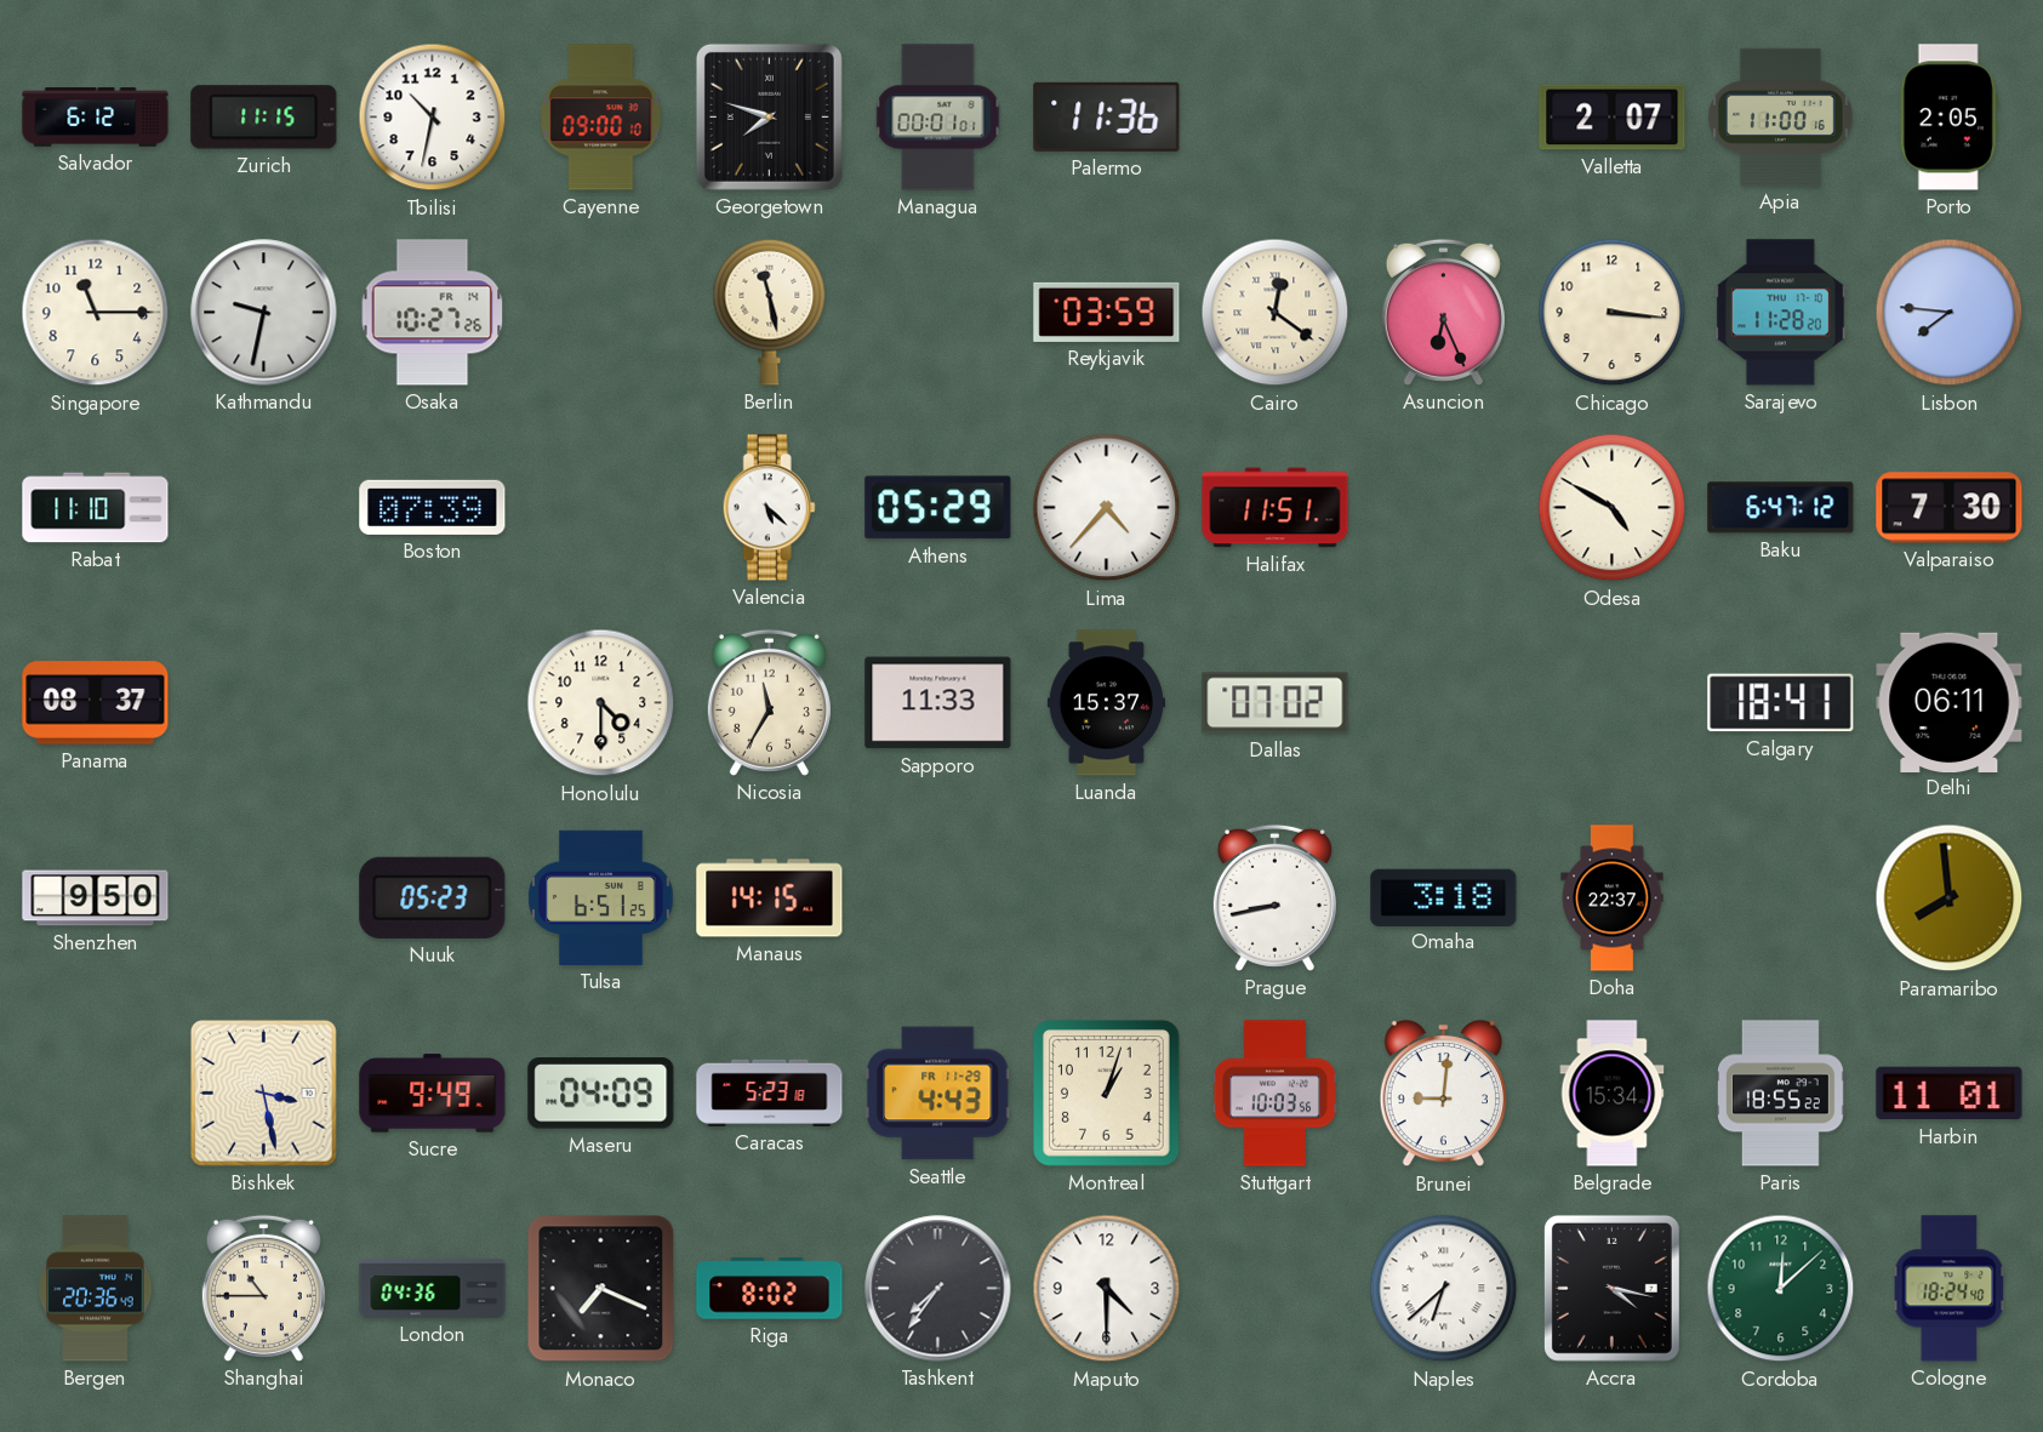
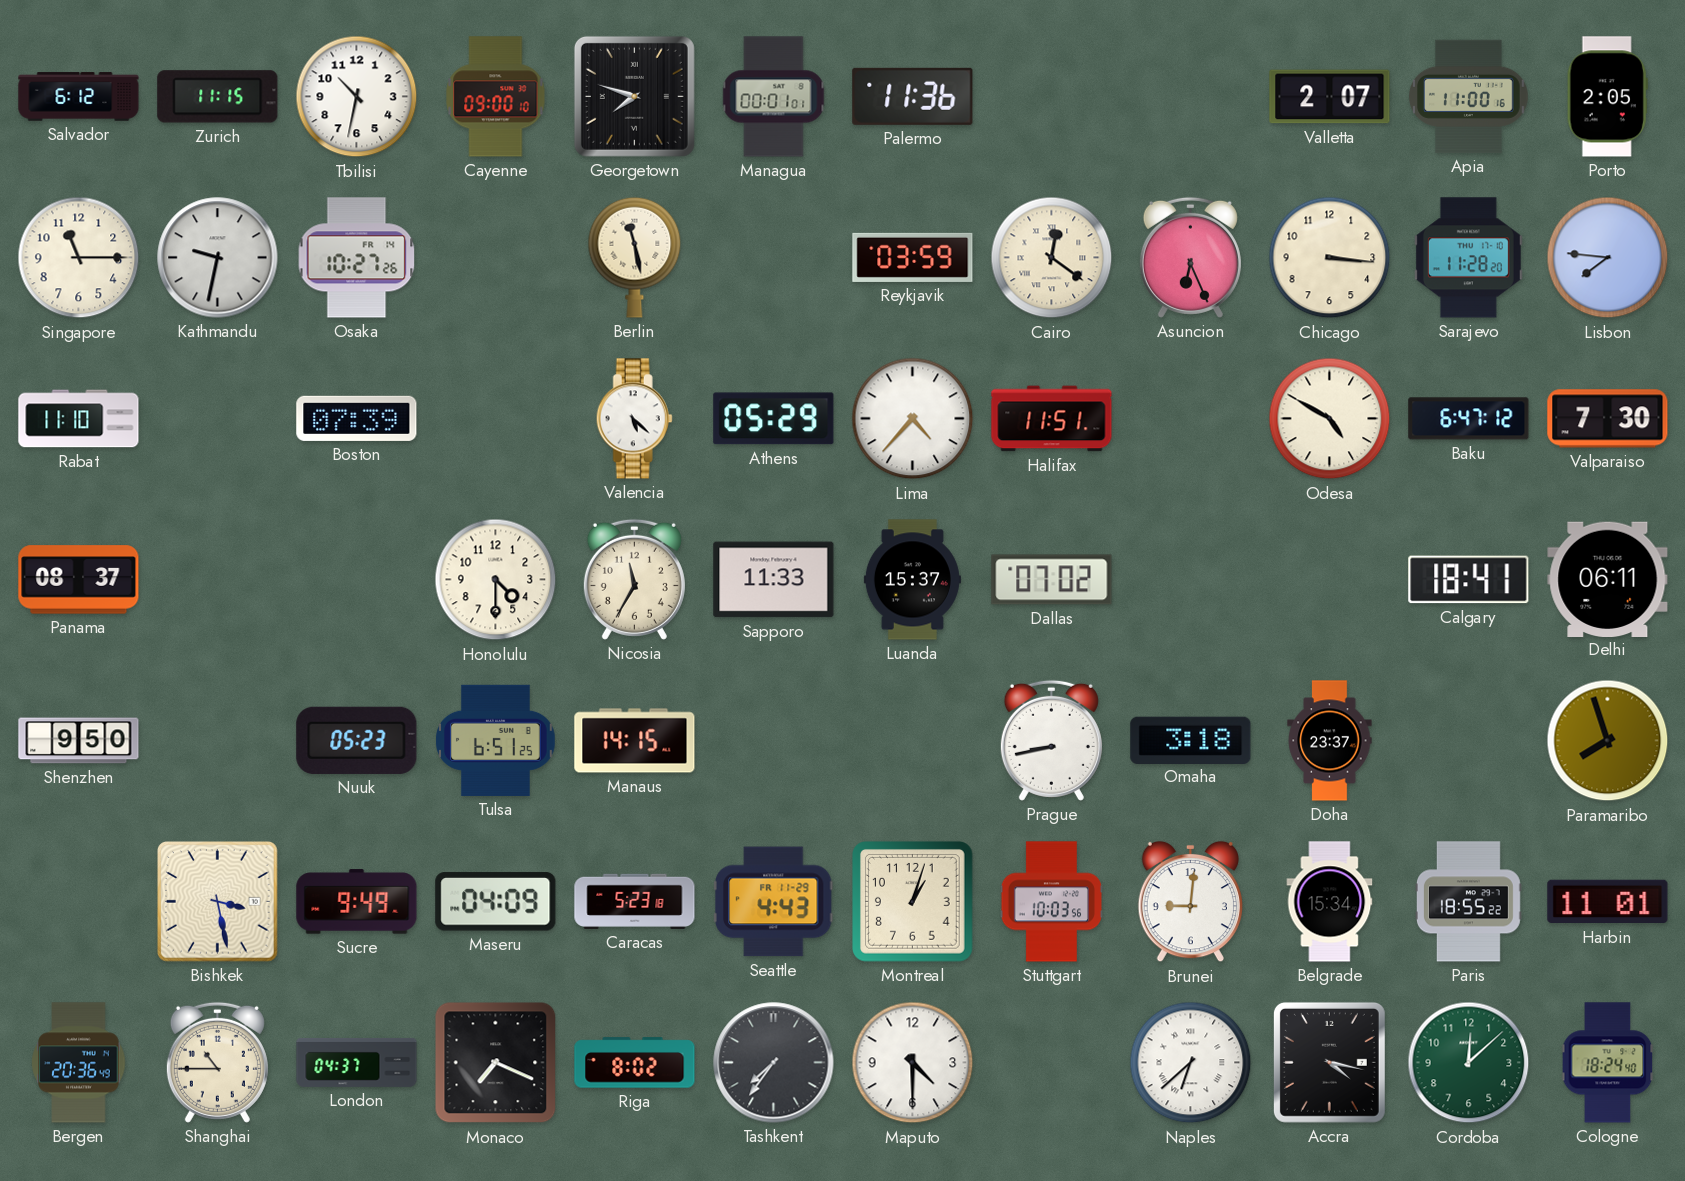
Doha: 22:37 -> 23:37
Paramaribo: 7:59 -> 7:57
London: 04:36 -> 04:37
